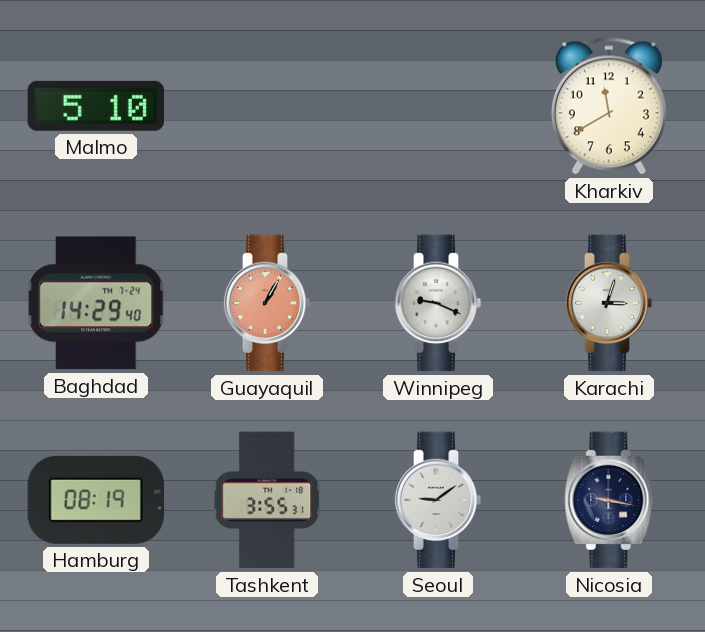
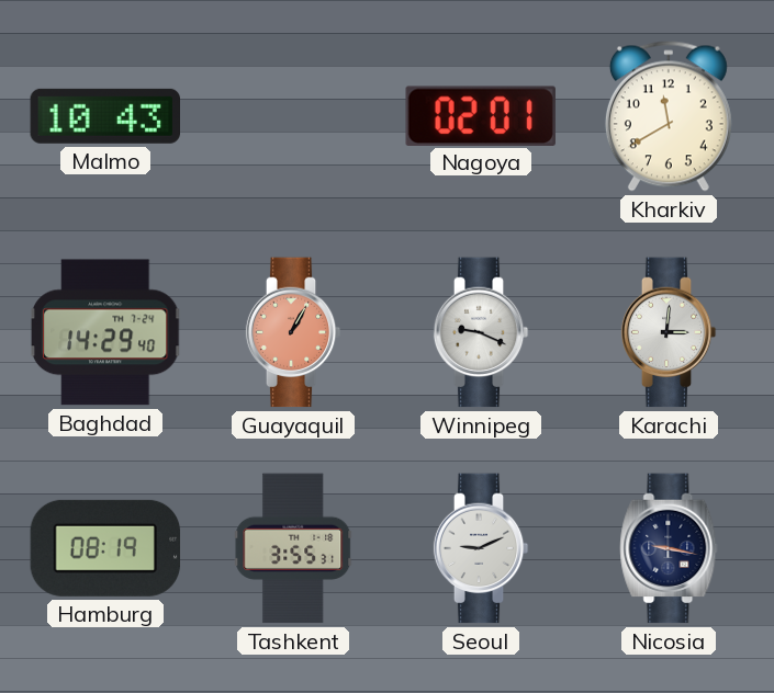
Malmo: 5:10 -> 10:43
Nagoya: none -> 02:01
Karachi: 3:03 -> 3:01
Seoul: 9:09 -> 9:11
